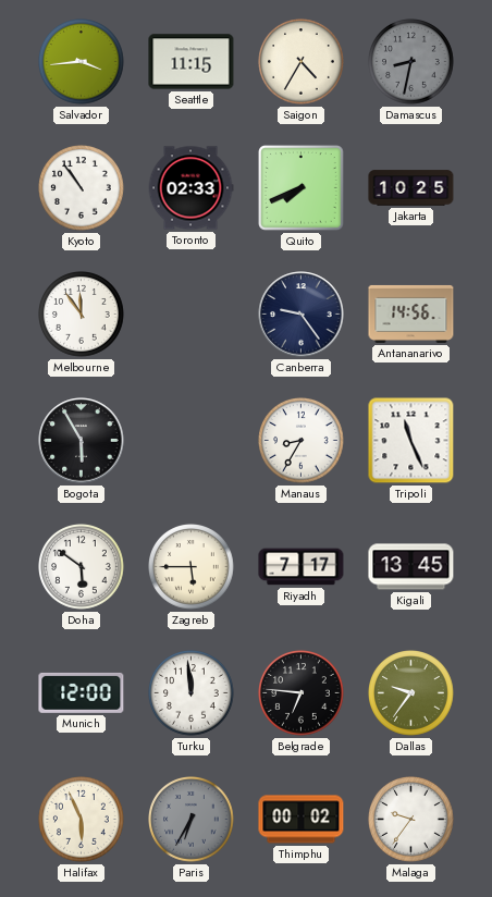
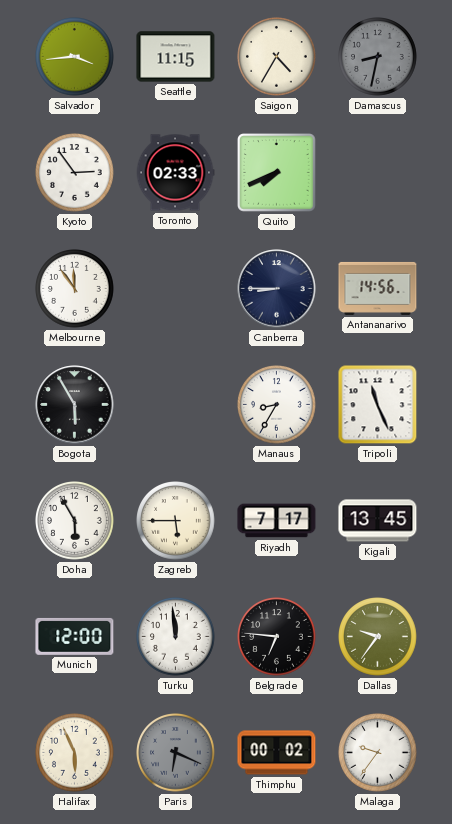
Kyoto: 10:54 -> 2:54
Jakarta: 10:25 -> none
Canberra: 9:24 -> 8:45
Doha: 5:51 -> 5:55
Paris: 6:35 -> 6:19
